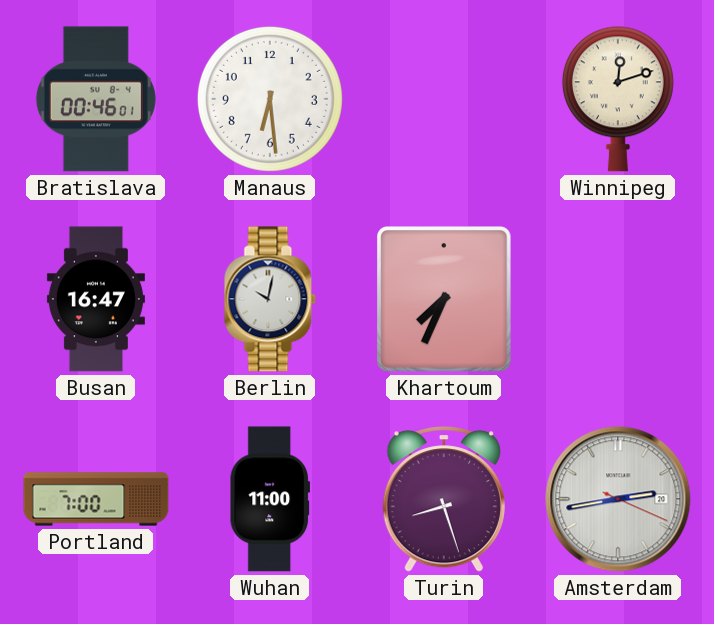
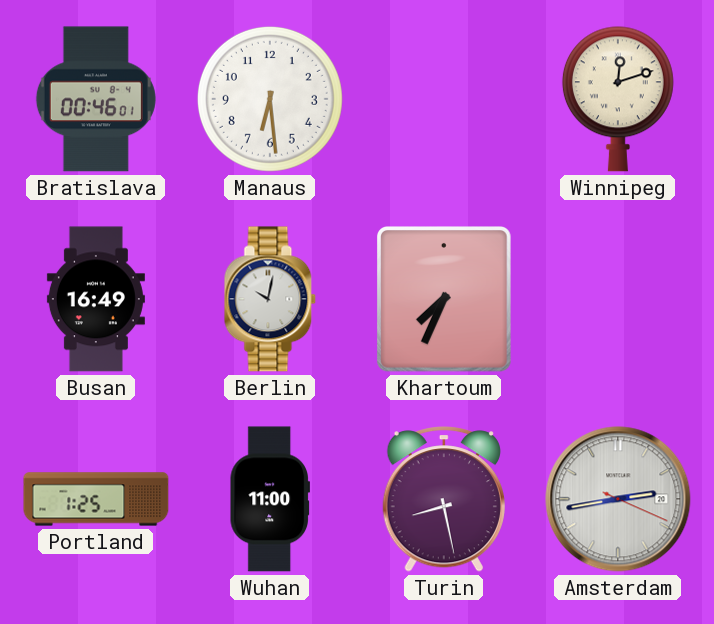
Busan: 16:47 -> 16:49
Portland: 7:00 -> 1:25
Turin: 8:27 -> 8:28
